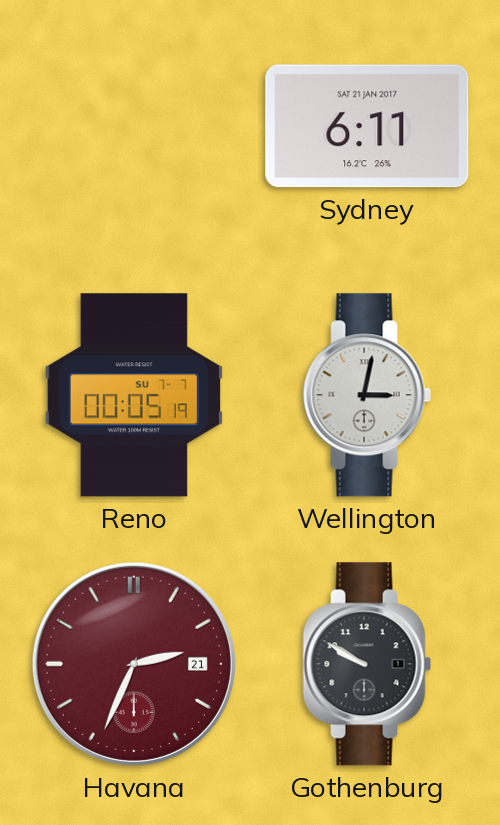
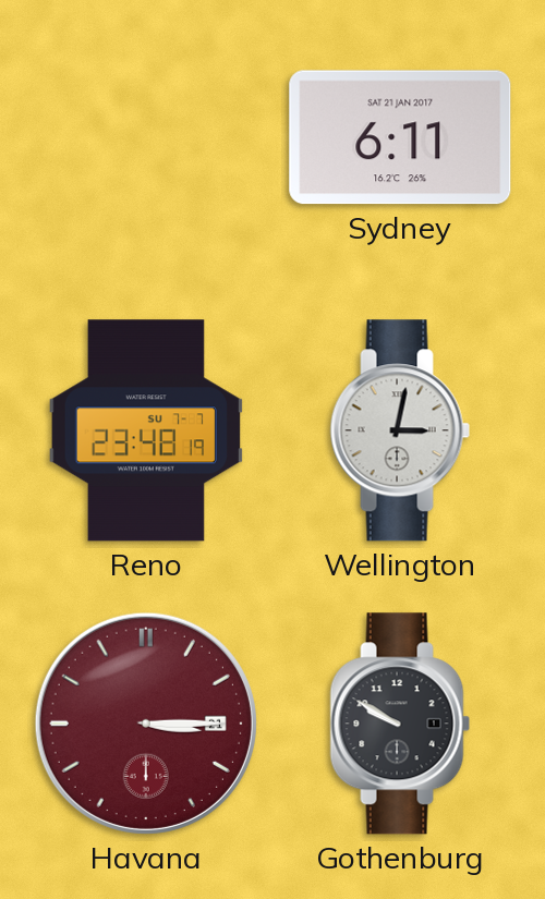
Reno: 00:05 -> 23:48
Havana: 2:34 -> 3:15
